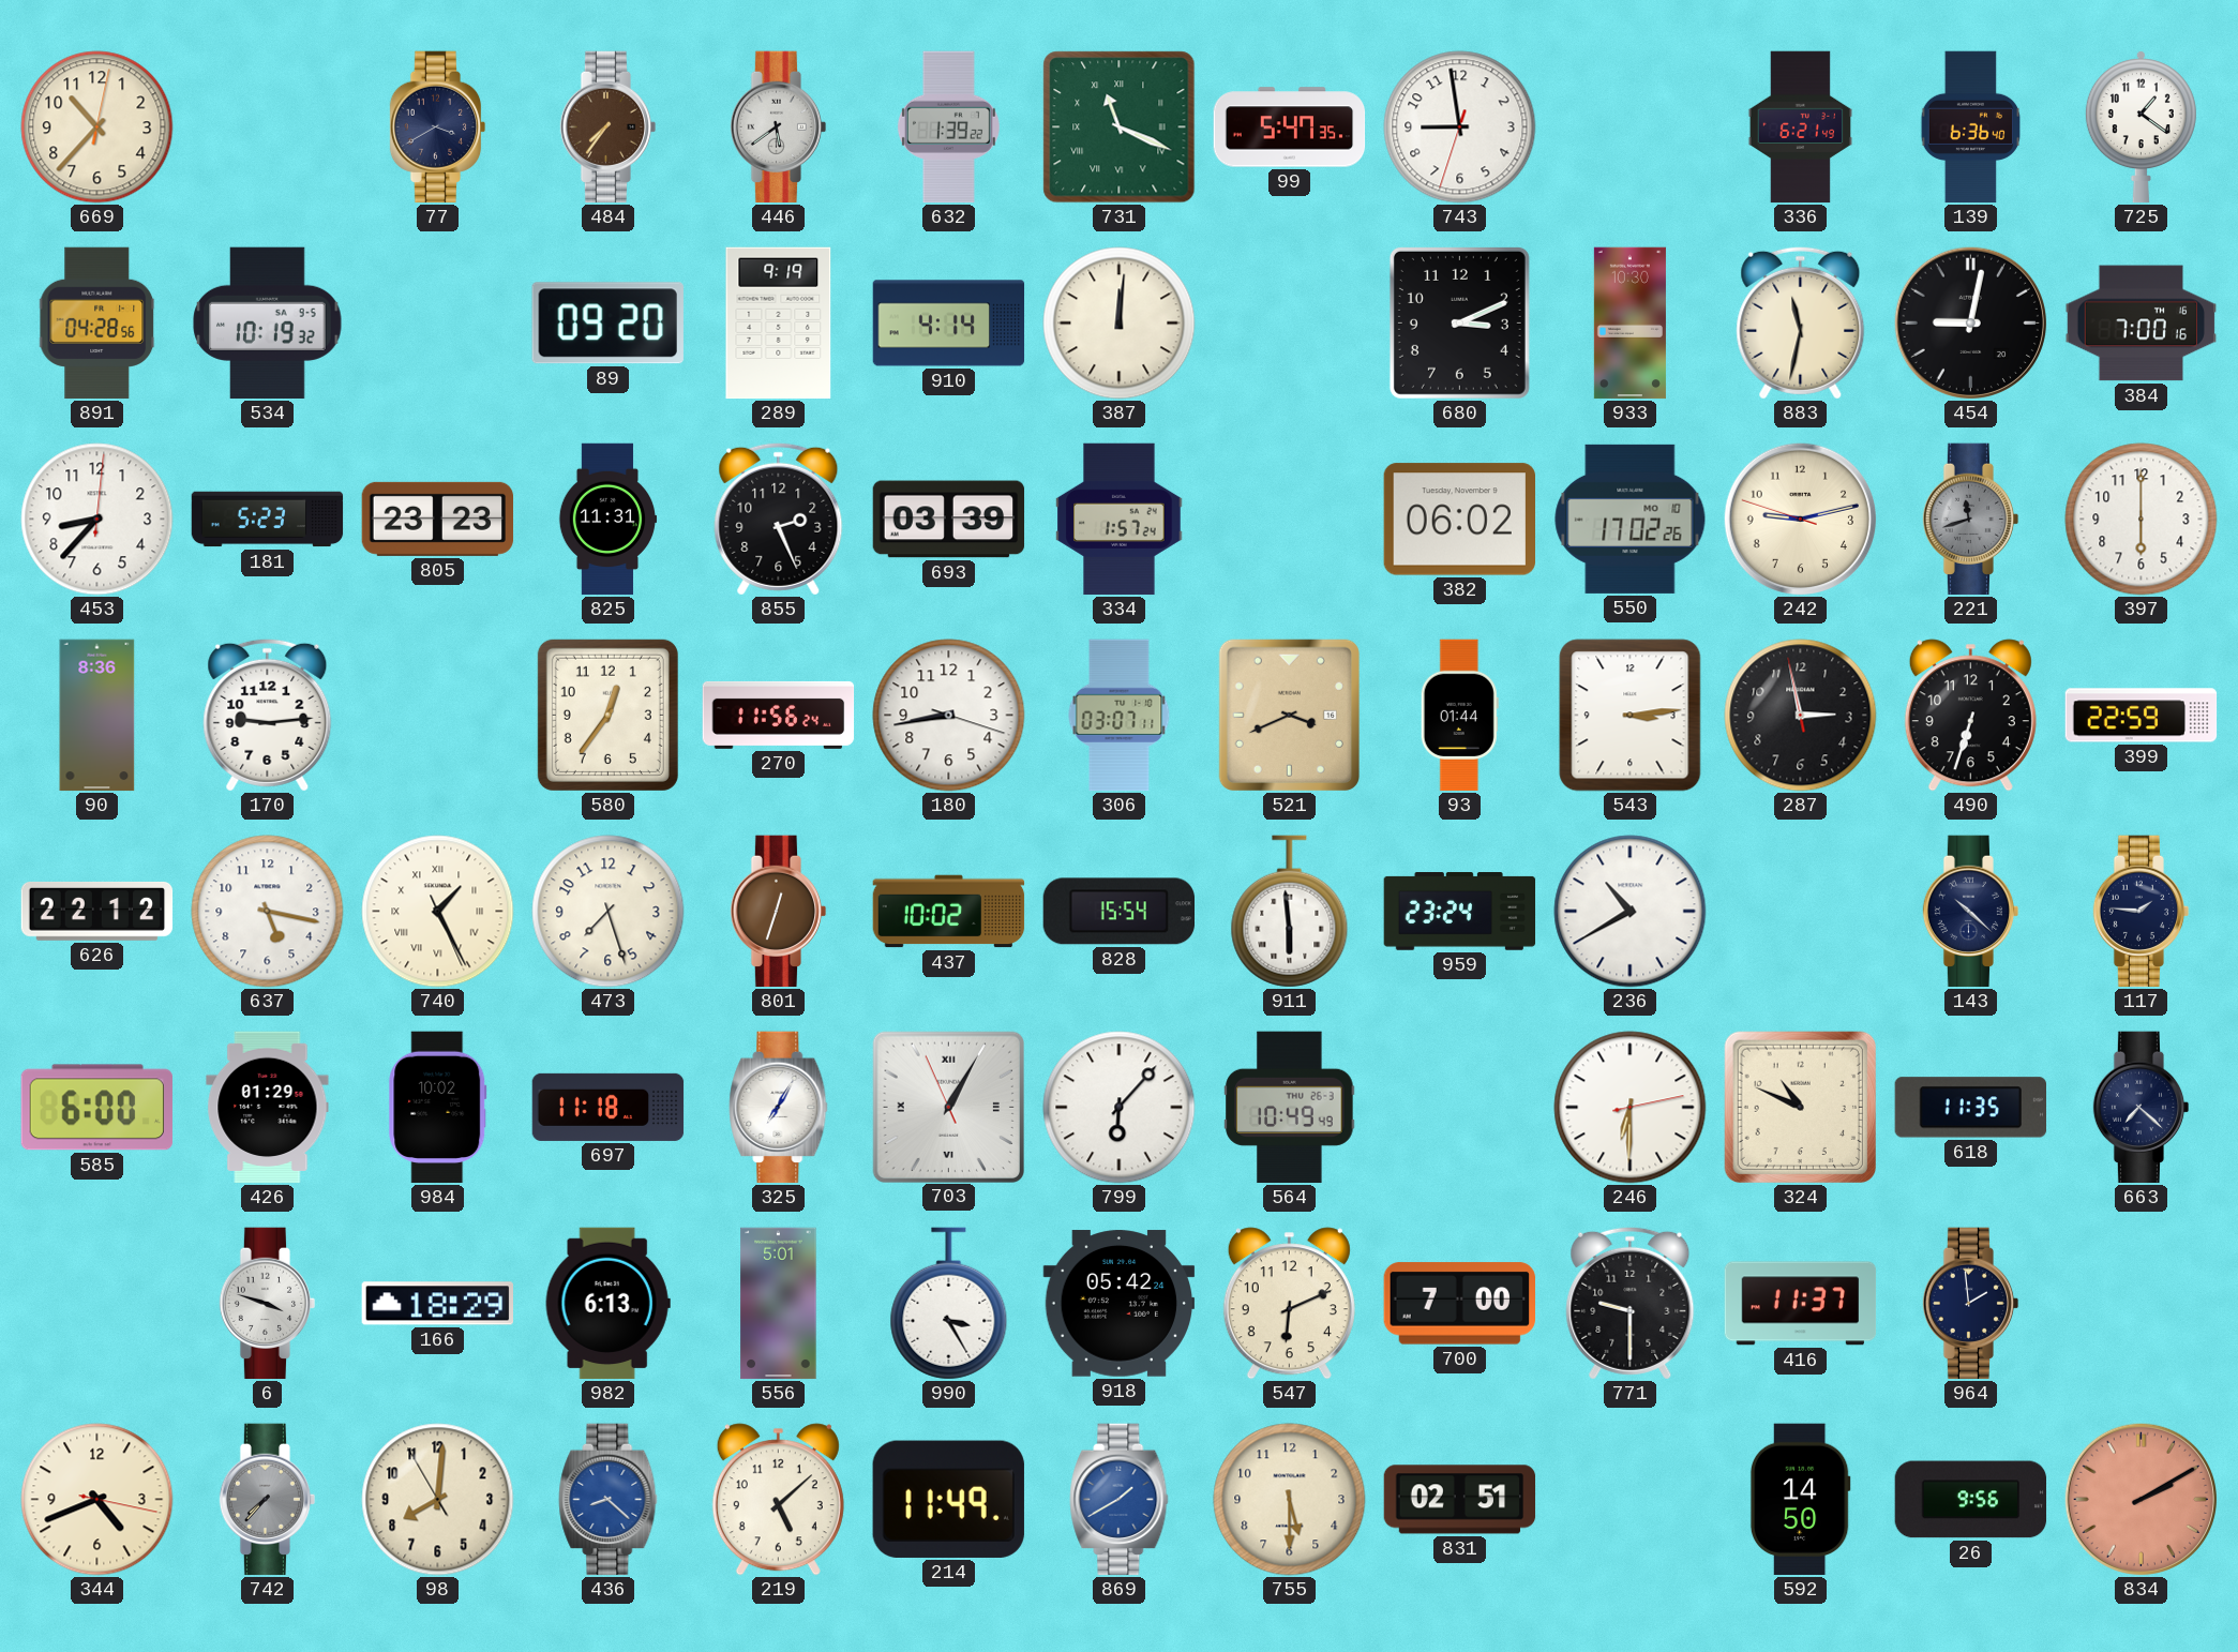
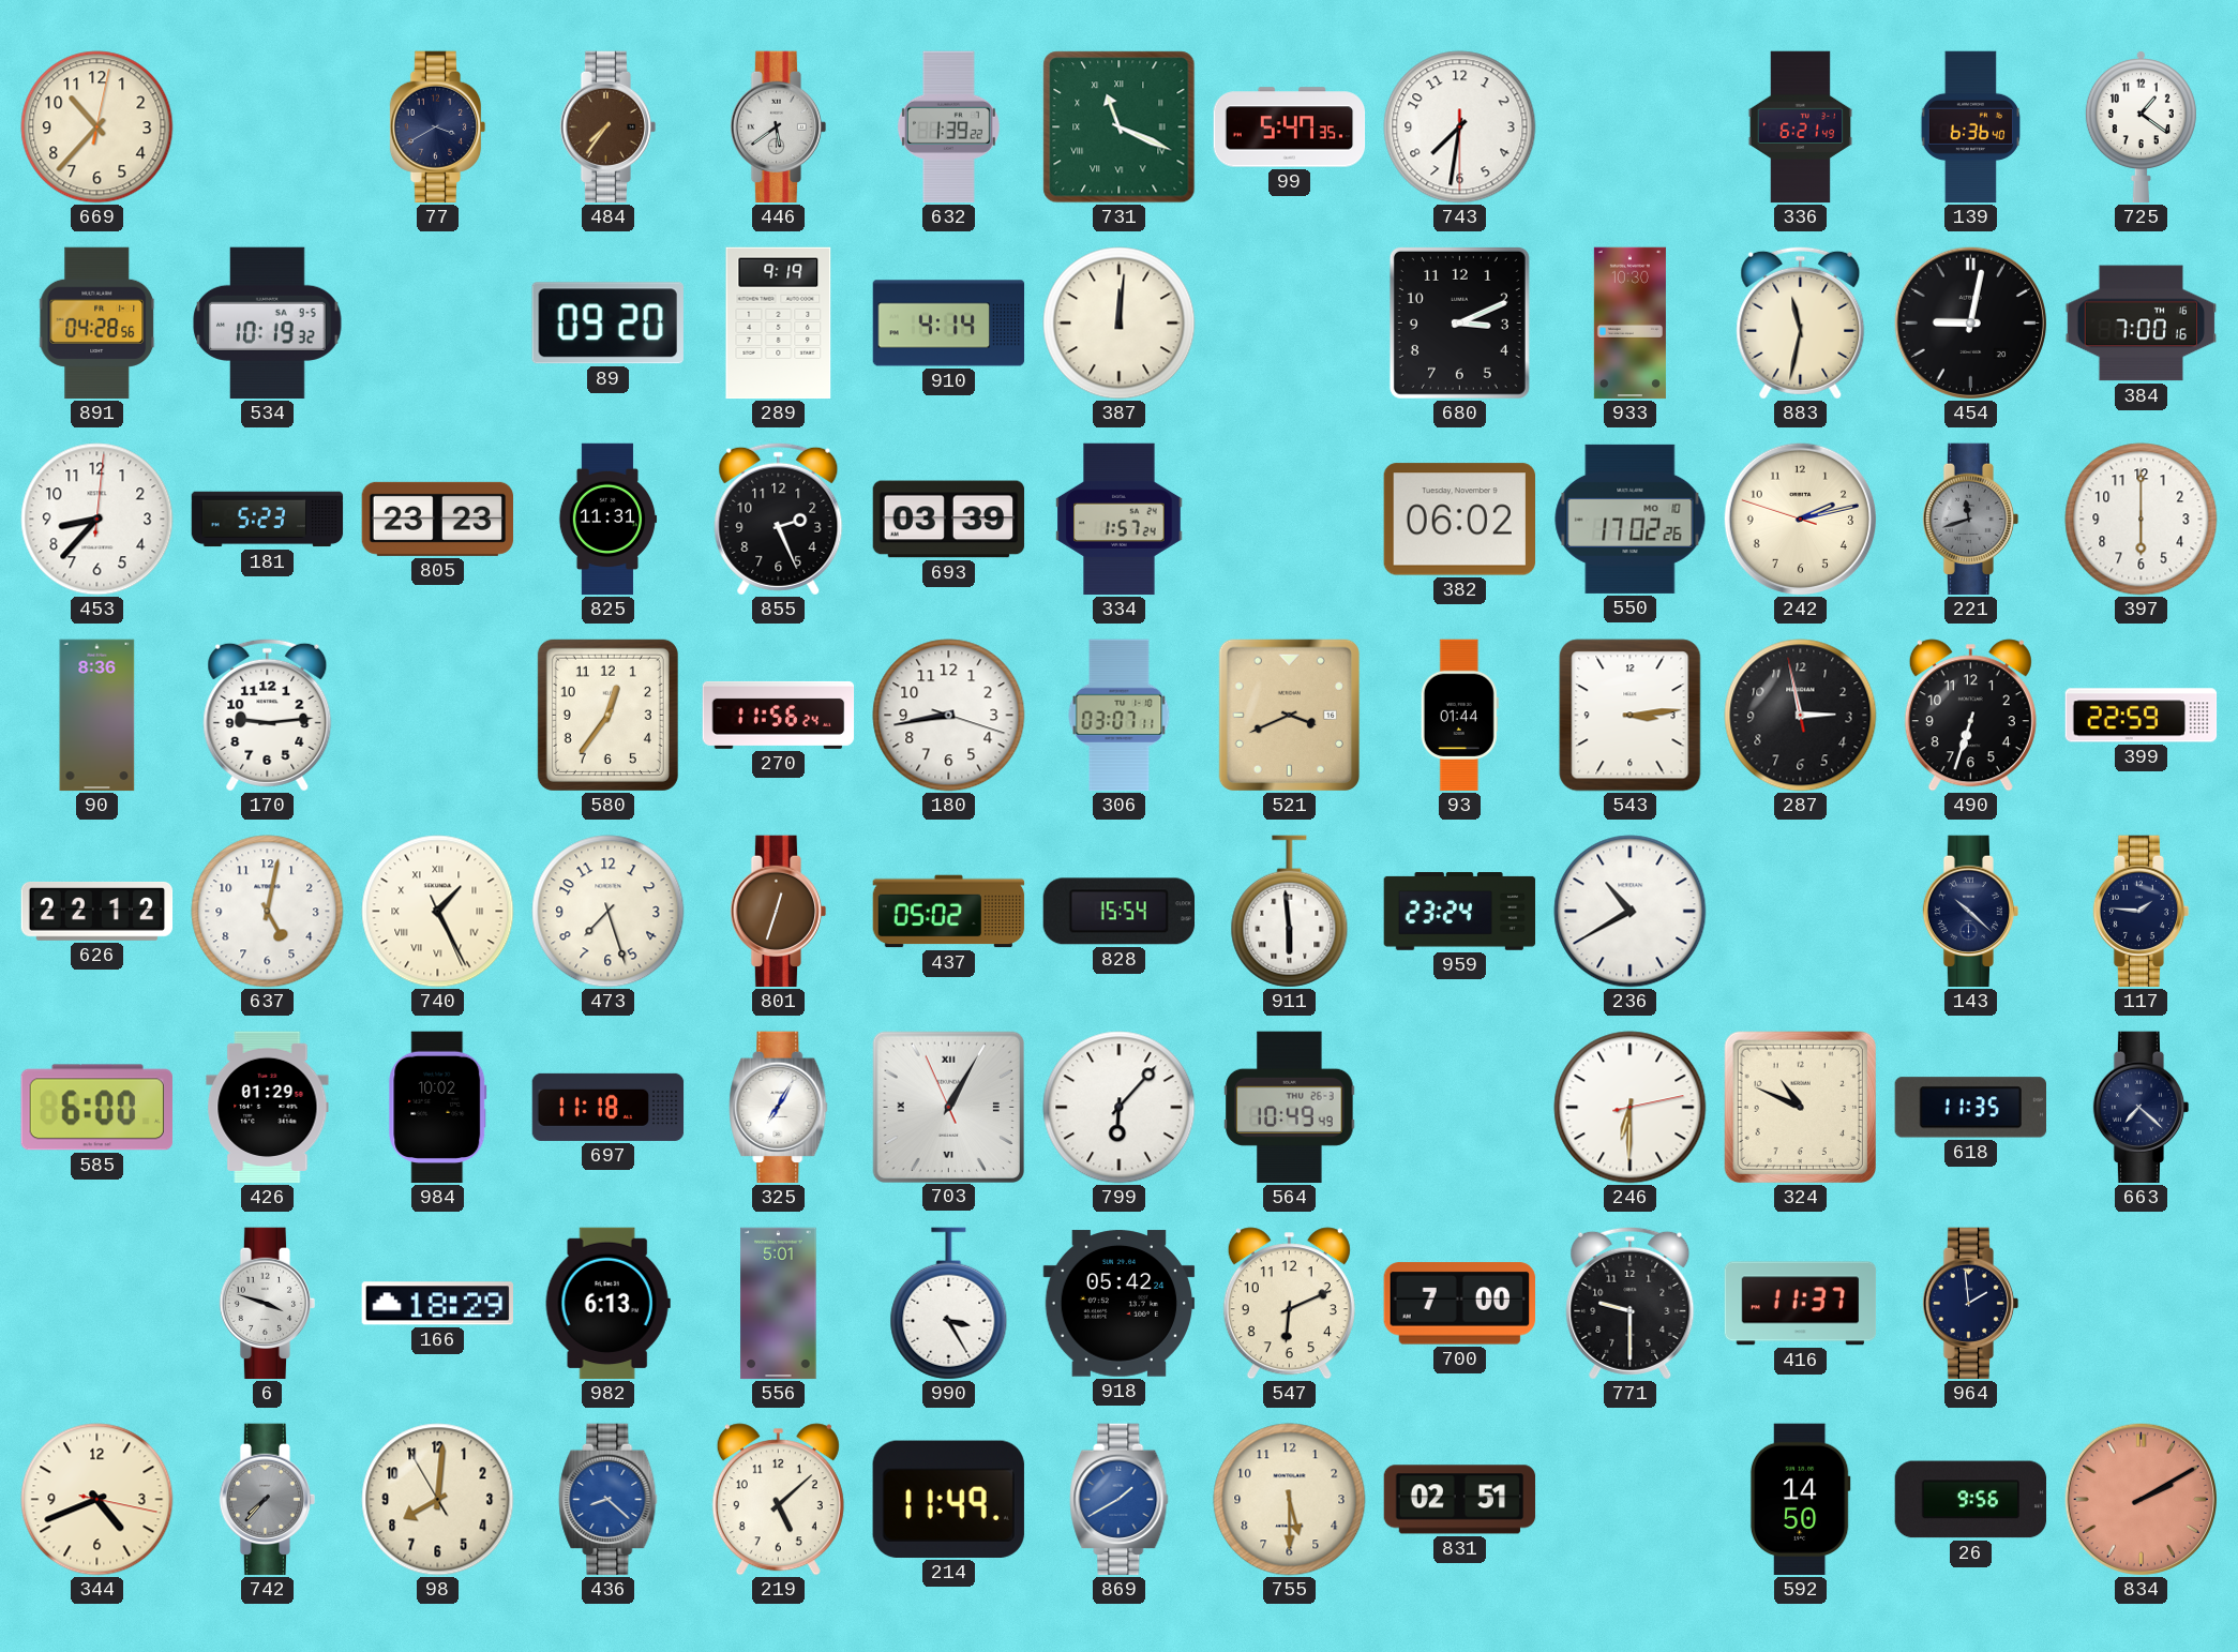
743: 8:58 -> 7:31
242: 9:12 -> 2:12
637: 5:17 -> 5:02
437: 10:02 -> 05:02
